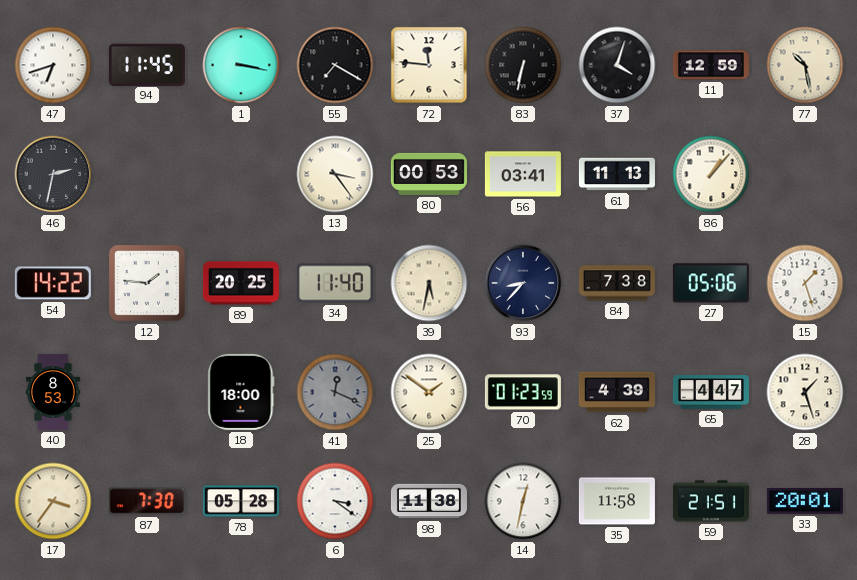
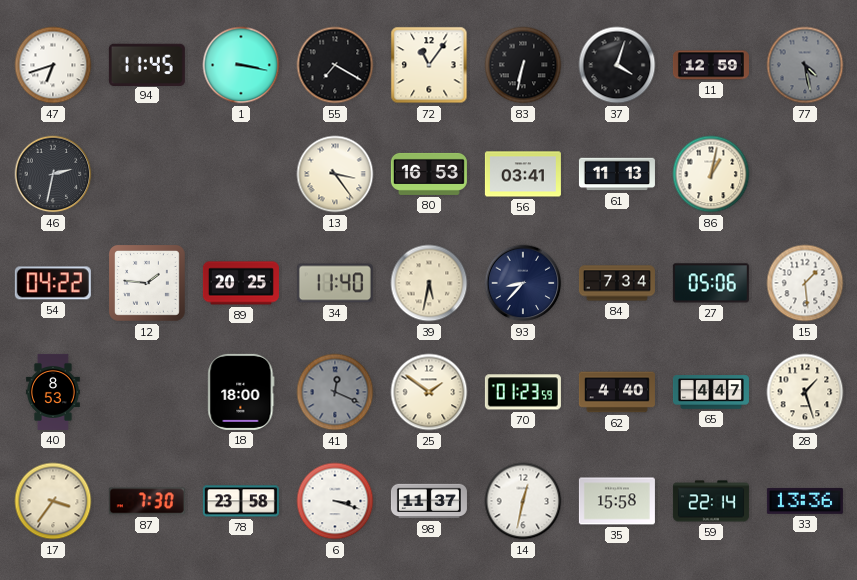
72: 11:46 -> 11:06
77: 10:28 -> 4:28
77 dial: cream -> grey
80: 00:53 -> 16:53
86: 1:07 -> 1:02
54: 14:22 -> 04:22
84: 7:38 -> 7:34
15: 1:27 -> 1:29
62: 4:39 -> 4:40
78: 05:28 -> 23:58
6: 3:21 -> 3:18
98: 11:38 -> 11:37
35: 11:58 -> 15:58
59: 21:51 -> 22:14
33: 20:01 -> 13:36
